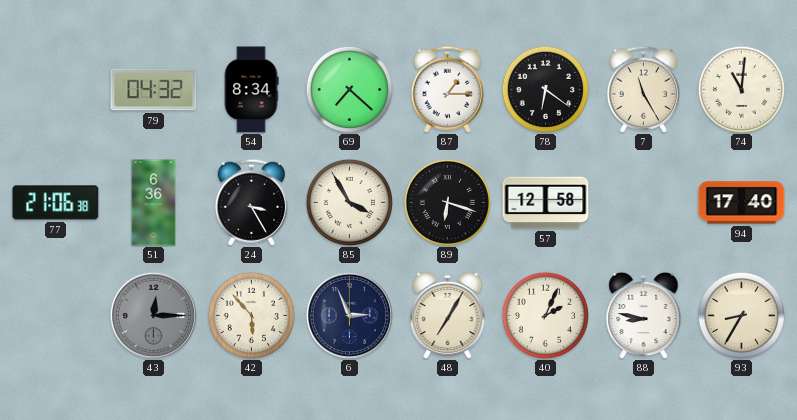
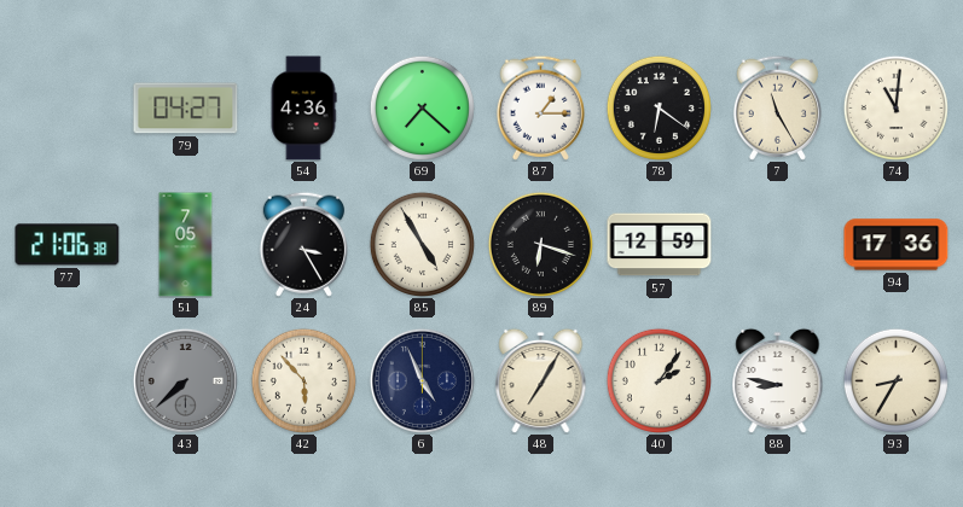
79: 04:32 -> 04:27
54: 8:34 -> 4:36
51: 6:36 -> 7:05
85: 3:55 -> 4:55
57: 12:58 -> 12:59
94: 17:40 -> 17:36
43: 12:15 -> 7:38
6: 2:56 -> 4:56
40: 2:04 -> 2:06
